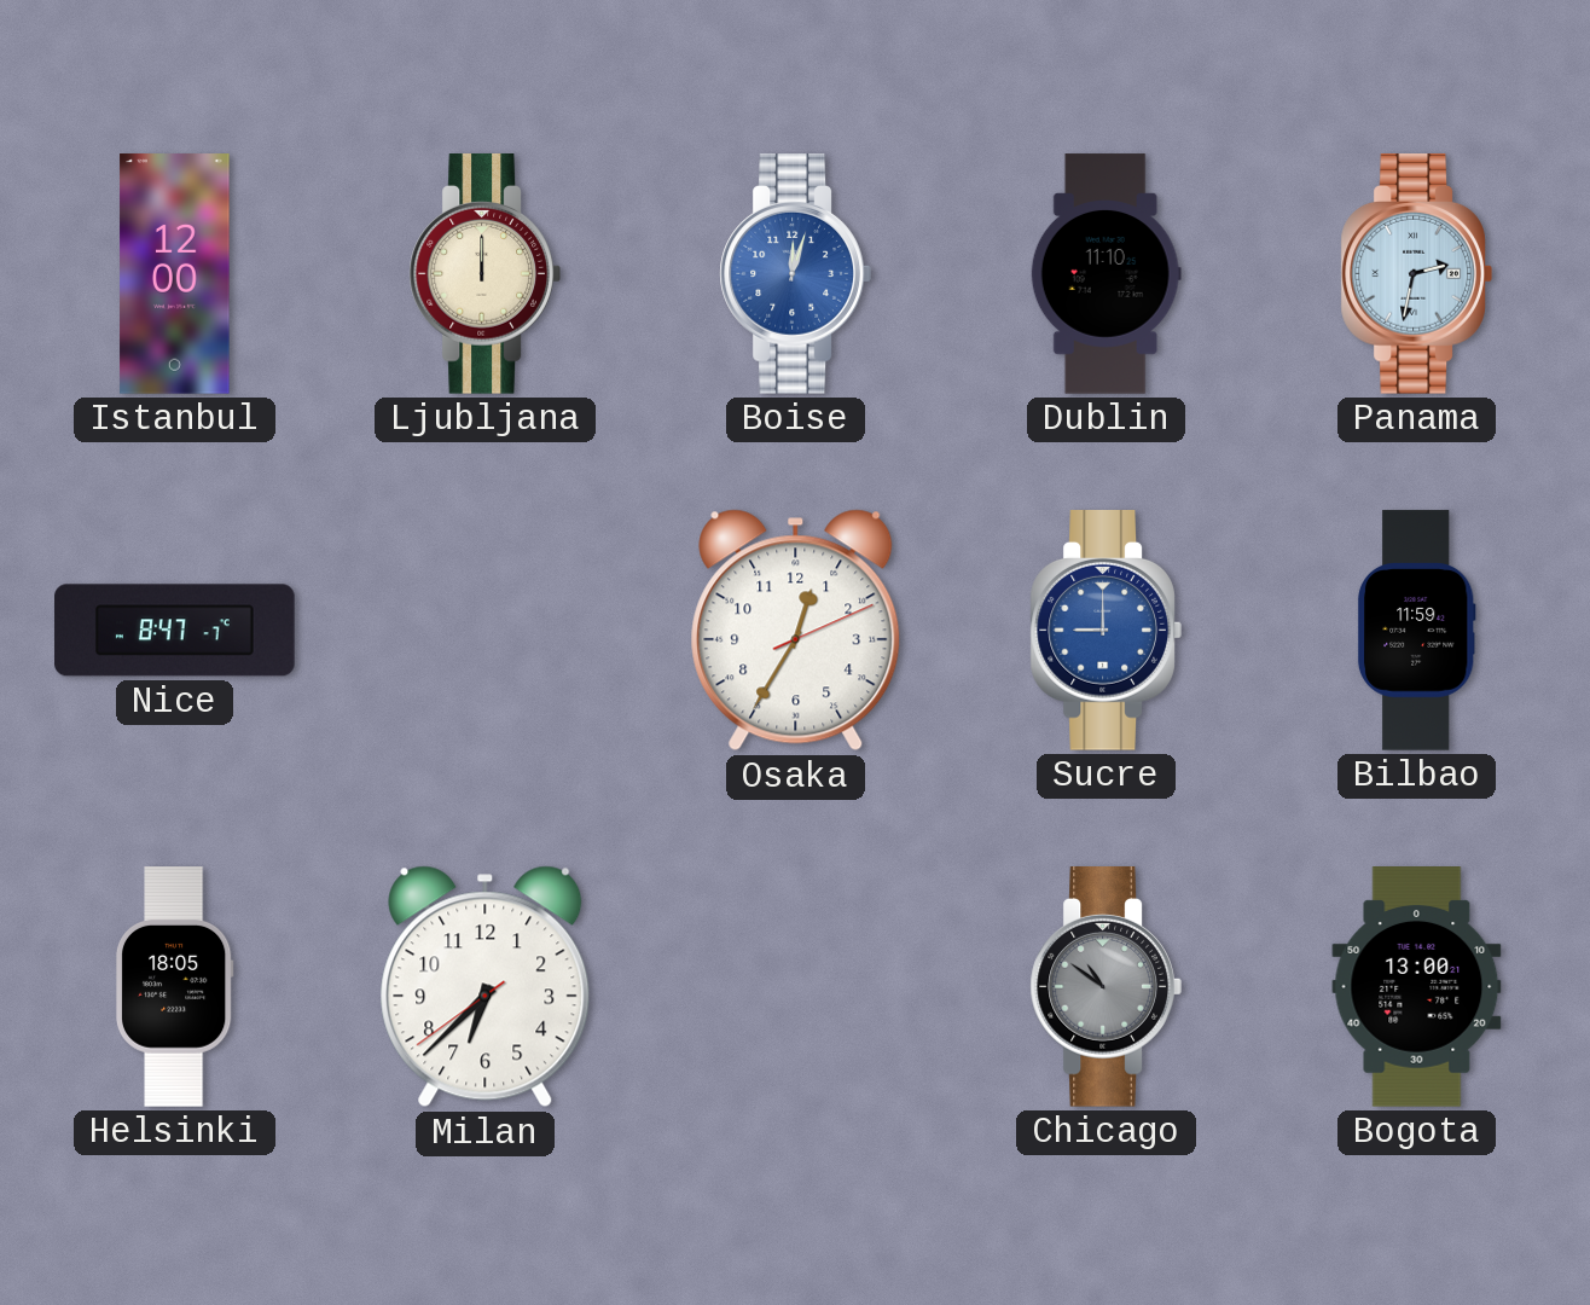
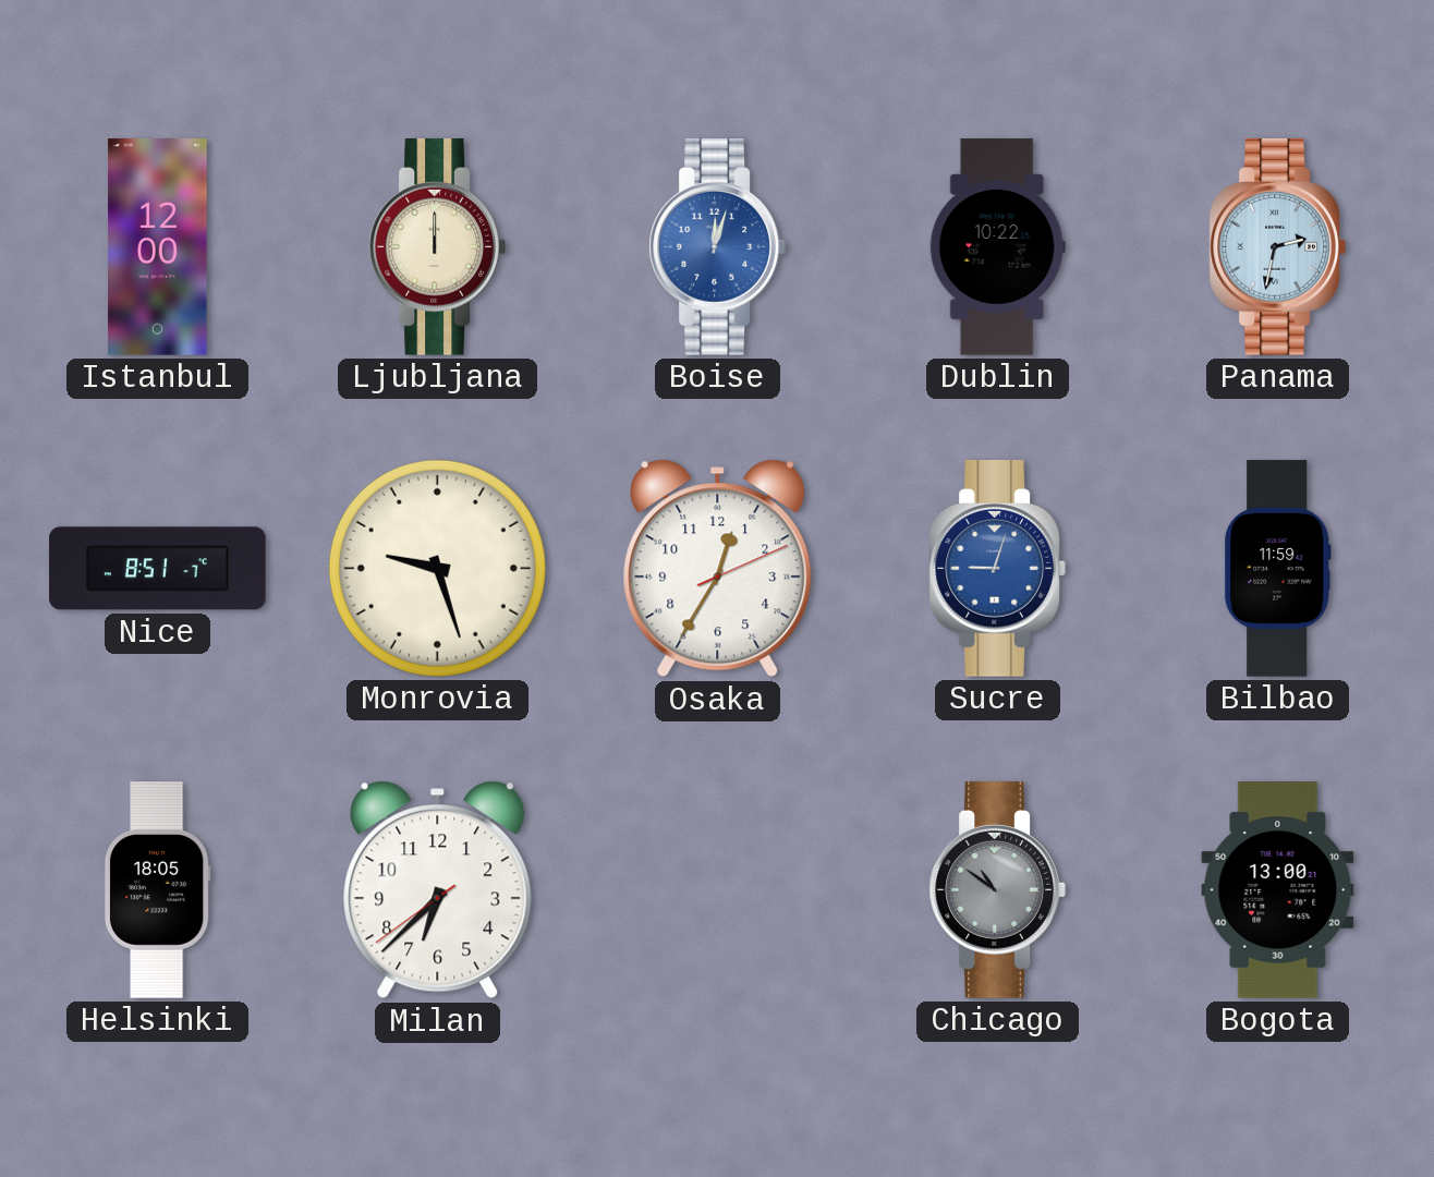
Dublin: 11:10 -> 10:22
Nice: 8:47 -> 8:51
Monrovia: none -> 9:27
Sucre: 9:00 -> 9:03
